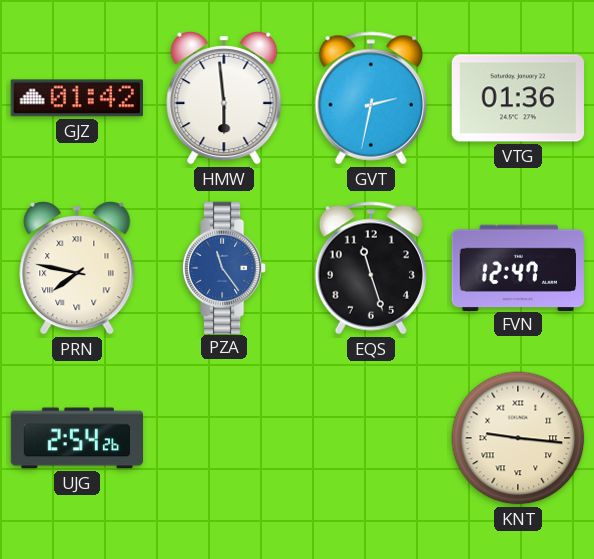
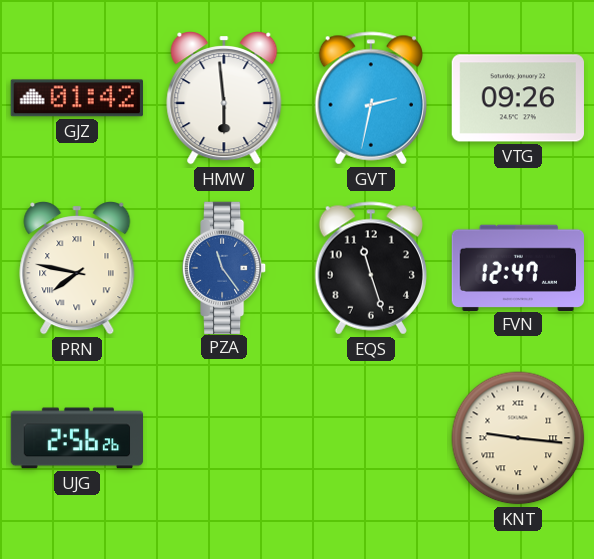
VTG: 01:36 -> 09:26
UJG: 2:54 -> 2:56
